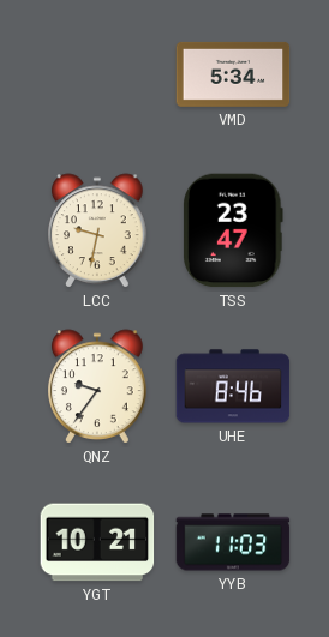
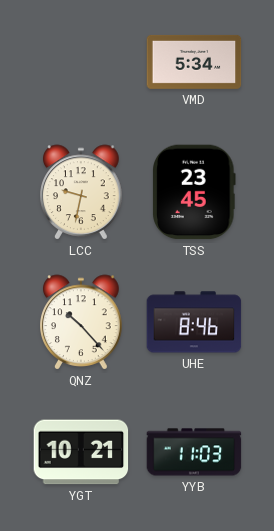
TSS: 23:47 -> 23:45
QNZ: 9:36 -> 10:23
